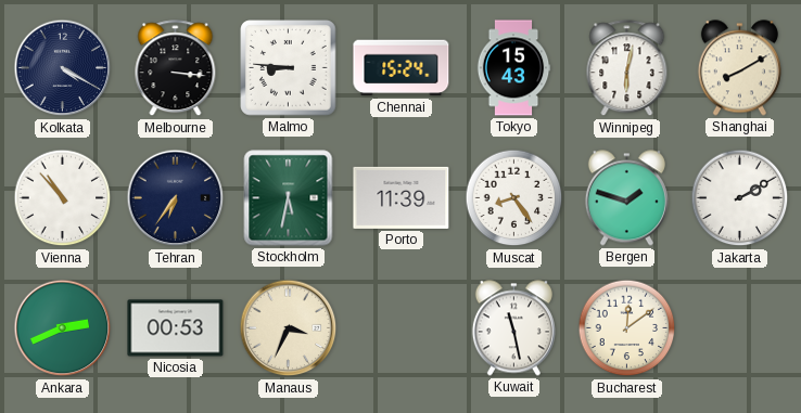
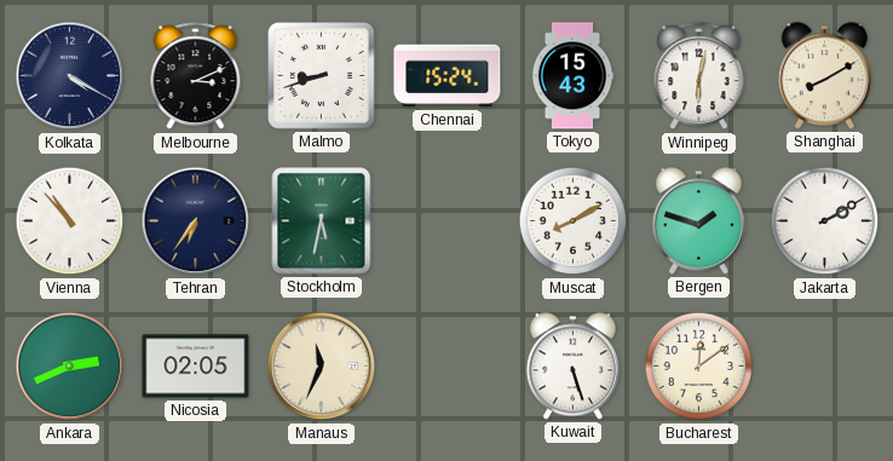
Melbourne: 3:16 -> 3:11
Malmo: 8:46 -> 8:42
Porto: 11:39 -> none
Muscat: 8:24 -> 8:10
Nicosia: 00:53 -> 02:05
Manaus: 3:34 -> 11:34
Kuwait: 11:28 -> 5:27
